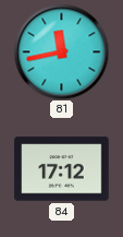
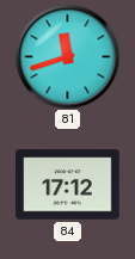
81: 11:43 -> 11:42
